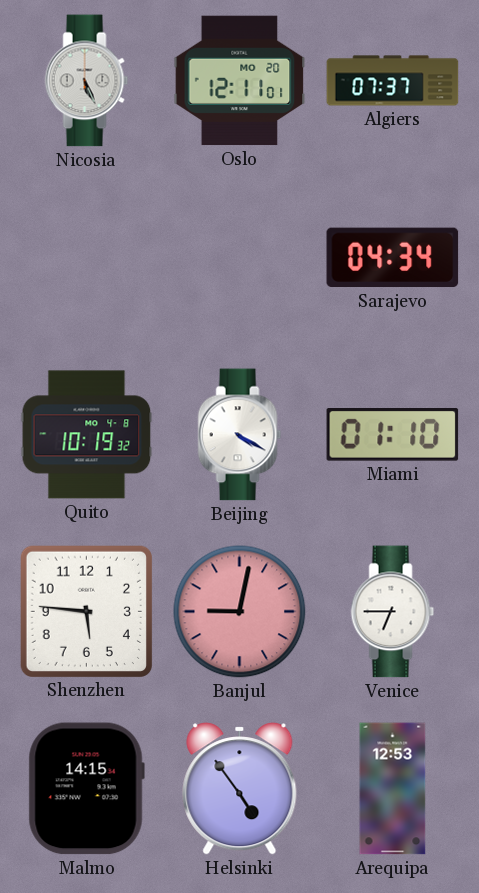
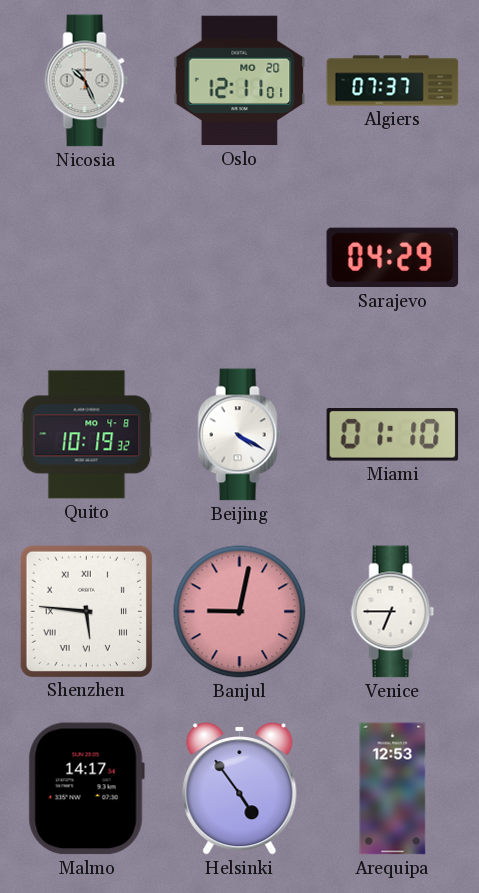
Nicosia: 5:26 -> 10:26
Sarajevo: 04:34 -> 04:29
Shenzhen numerals: Arabic -> Roman
Malmo: 14:15 -> 14:17
